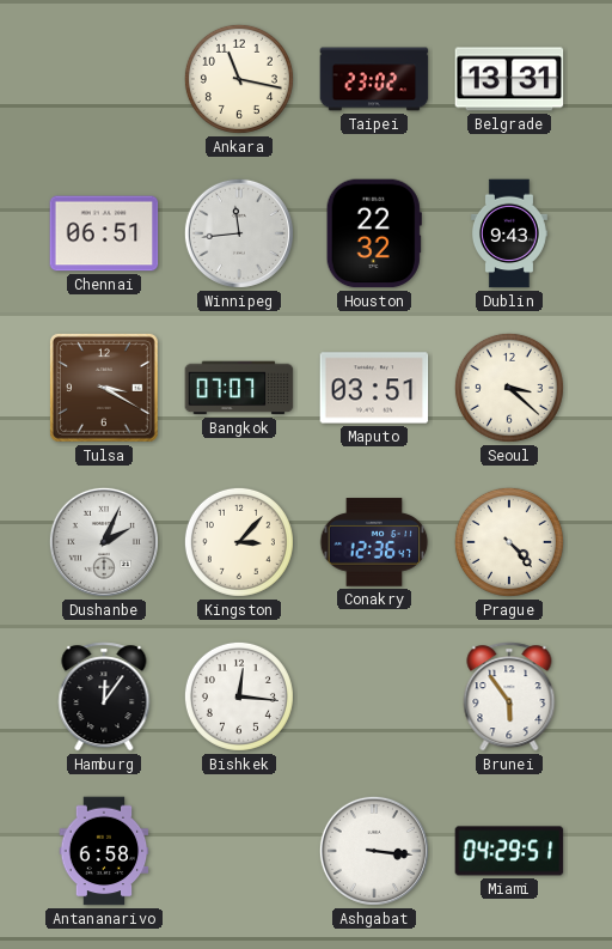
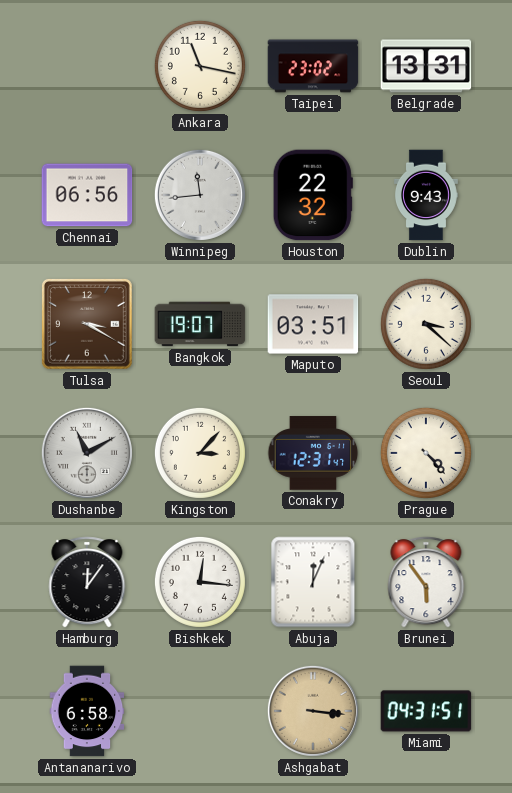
Chennai: 06:51 -> 06:56
Bangkok: 07:07 -> 19:07
Dushanbe: 2:04 -> 11:10
Conakry: 12:36 -> 12:31
Abuja: none -> 12:04
Ashgabat dial: white -> champagne
Miami: 04:29 -> 04:31
